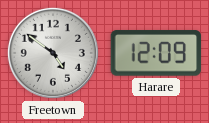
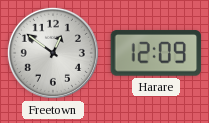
Freetown: 4:51 -> 12:51
